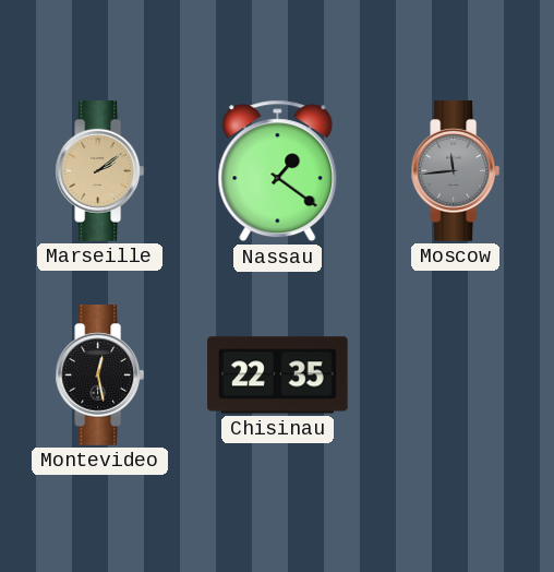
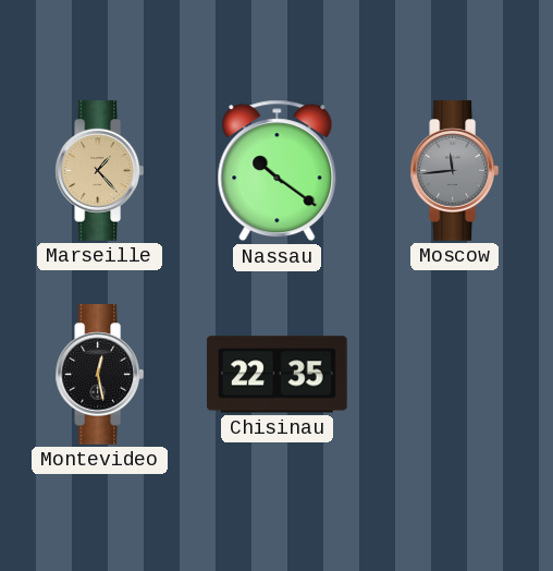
Marseille: 2:09 -> 1:23
Nassau: 1:21 -> 10:21
